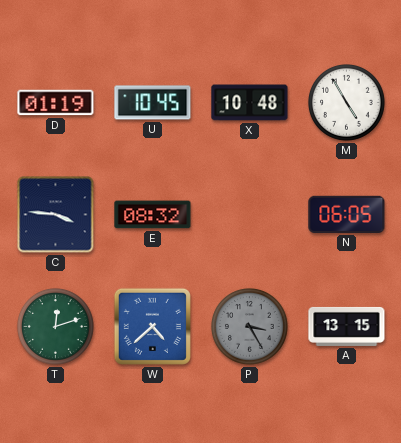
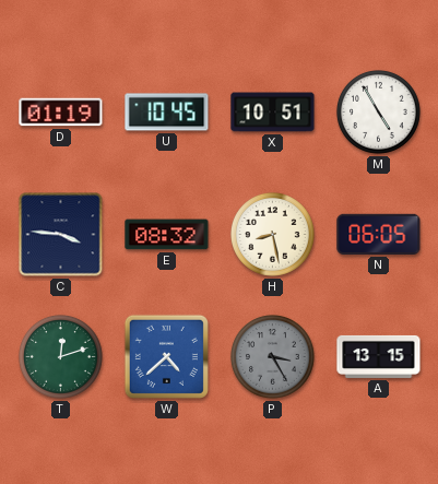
X: 10:48 -> 10:51
H: none -> 8:28
